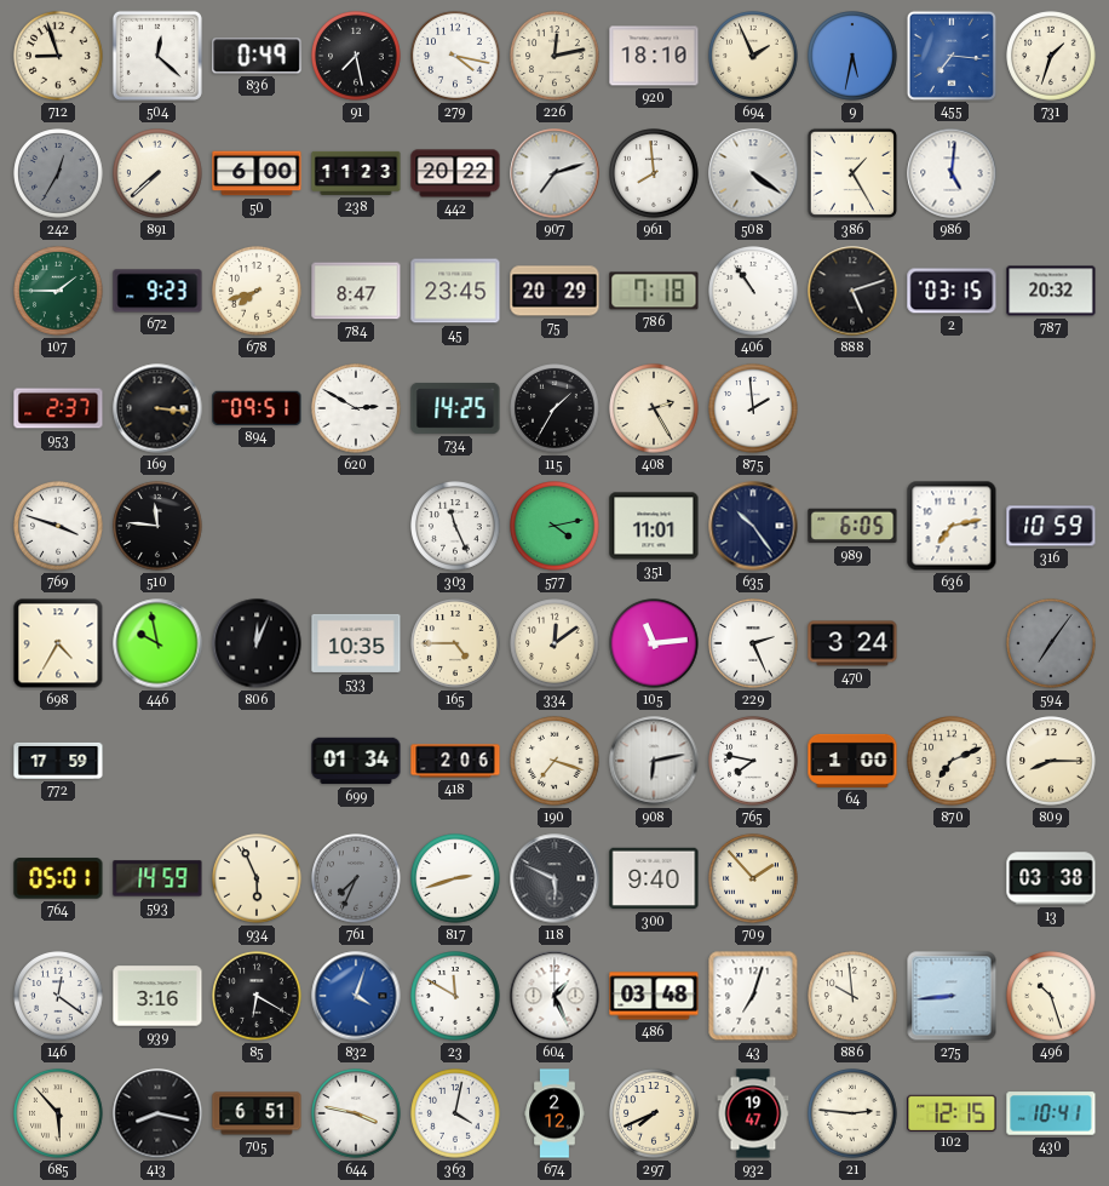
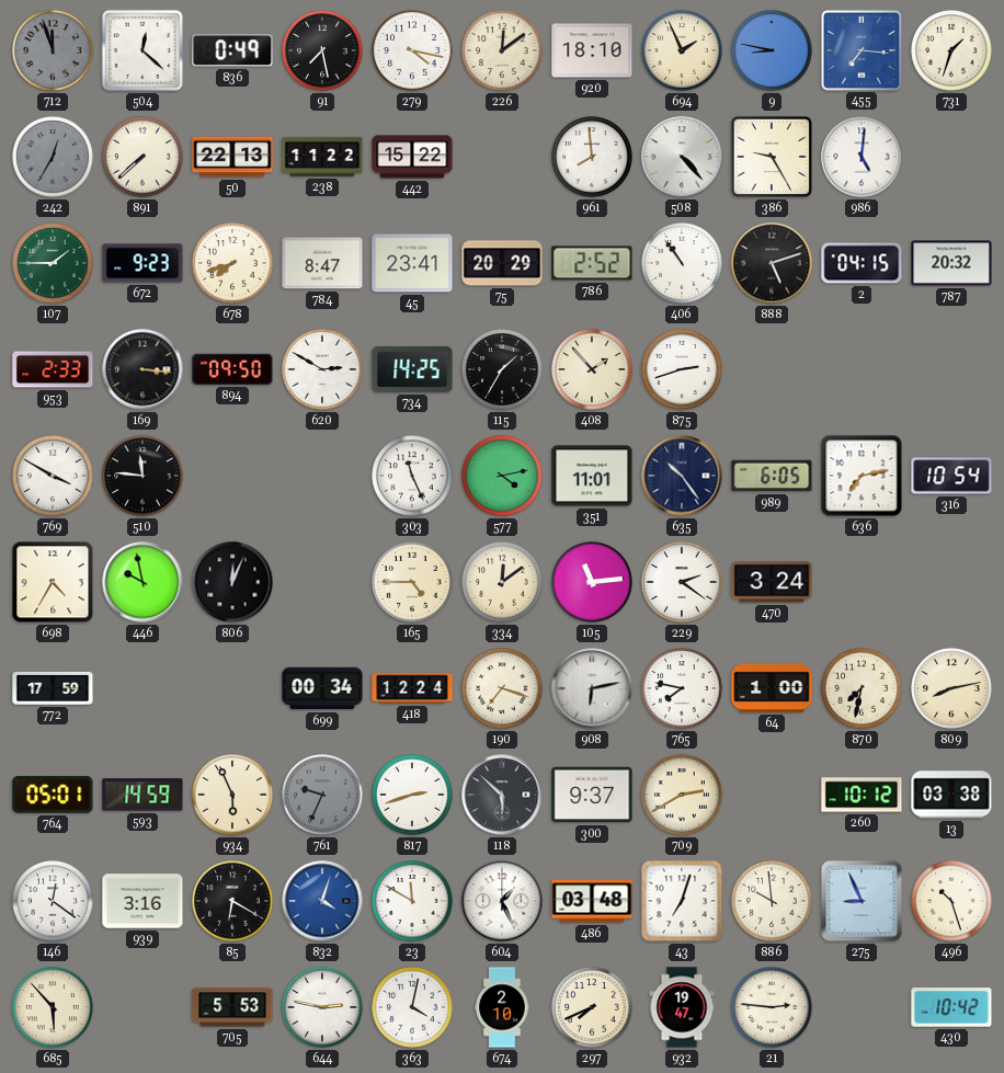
712: 8:57 -> 11:57
712 dial: cream -> grey
226: 12:13 -> 12:09
9: 5:32 -> 8:47
50: 6:00 -> 22:13
238: 11:23 -> 11:22
442: 20:22 -> 15:22
907: 7:12 -> none
508: 4:21 -> 4:23
386: 1:25 -> 9:25
45: 23:45 -> 23:41
786: 7:18 -> 2:52
2: 03:15 -> 04:15
953: 2:37 -> 2:33
894: 09:51 -> 09:50
408: 2:25 -> 1:53
875: 1:59 -> 2:42
769: 3:48 -> 3:50
316: 10:59 -> 10:54
533: 10:35 -> none
229: 2:26 -> 2:21
594: 7:06 -> none
699: 01:34 -> 00:34
418: 2:06 -> 12:24
870: 7:11 -> 7:32
809: 8:15 -> 8:13
761: 7:34 -> 9:34
118: 5:49 -> 5:52
300: 9:40 -> 9:37
709: 1:53 -> 2:40
260: none -> 10:12
275: 8:44 -> 8:56
413: 8:17 -> none
705: 6:51 -> 5:53
644: 3:47 -> 2:47
674: 2:12 -> 2:10
102: 12:15 -> none
430: 10:41 -> 10:42
